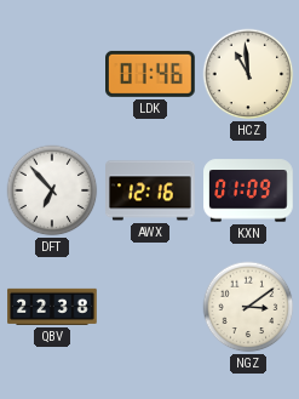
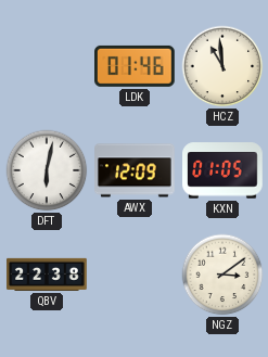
DFT: 6:53 -> 6:02
AWX: 12:16 -> 12:09
KXN: 01:09 -> 01:05
